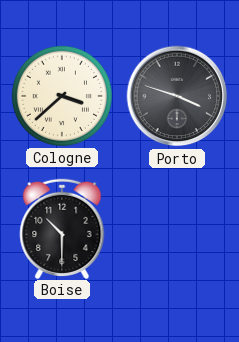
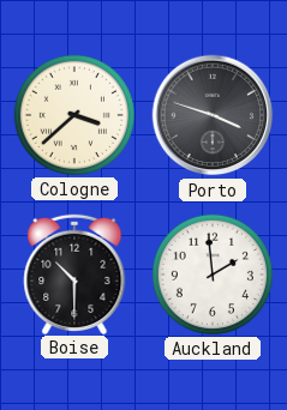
Auckland: none -> 1:59
